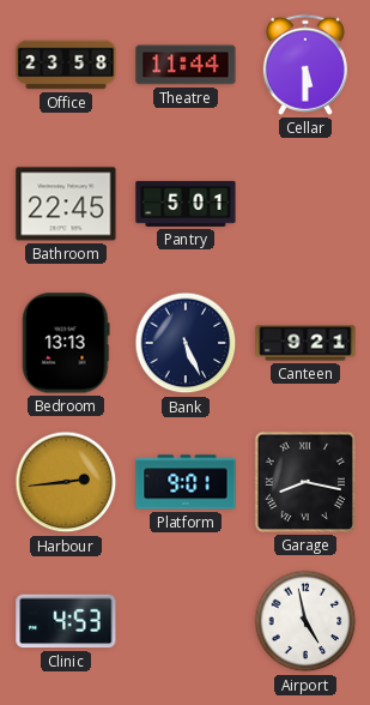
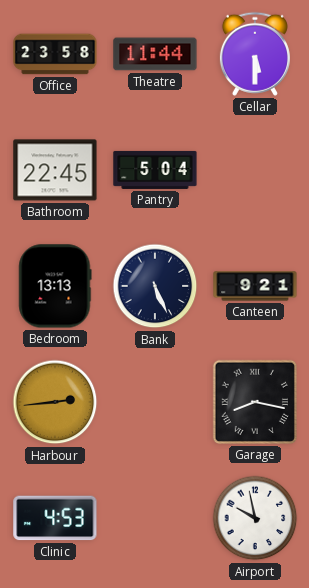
Pantry: 5:01 -> 5:04
Platform: 9:01 -> none
Airport: 4:58 -> 9:58
